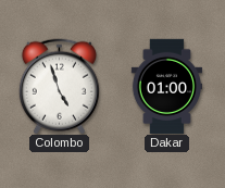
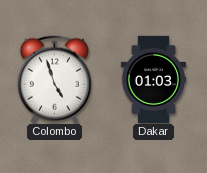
Dakar: 01:00 -> 01:03
